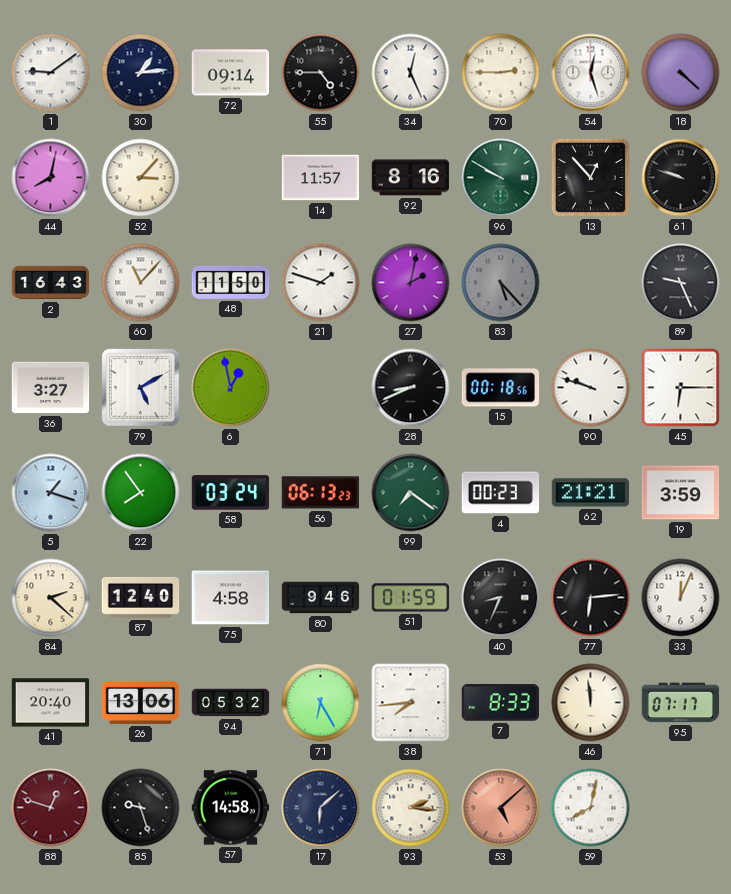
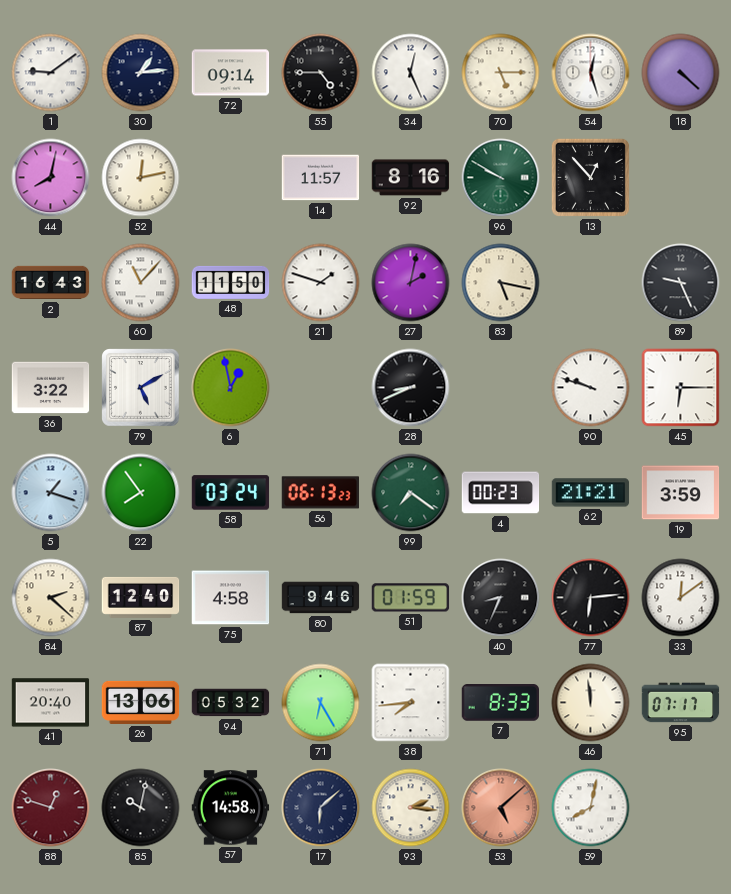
70: 2:45 -> 5:15
52: 3:07 -> 12:13
61: 9:48 -> none
83: 5:23 -> 5:17
83 dial: grey -> cream
36: 3:27 -> 3:22
15: 00:18 -> none
33: 12:04 -> 12:09
85: 9:27 -> 10:02
